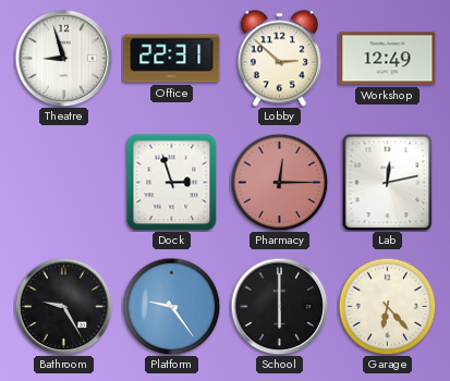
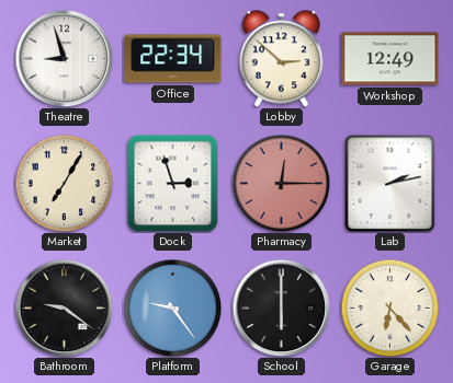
Office: 22:31 -> 22:34
Market: none -> 7:05
Lab: 12:13 -> 2:13
Bathroom: 9:25 -> 9:21
